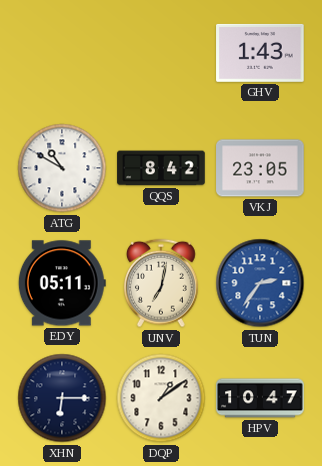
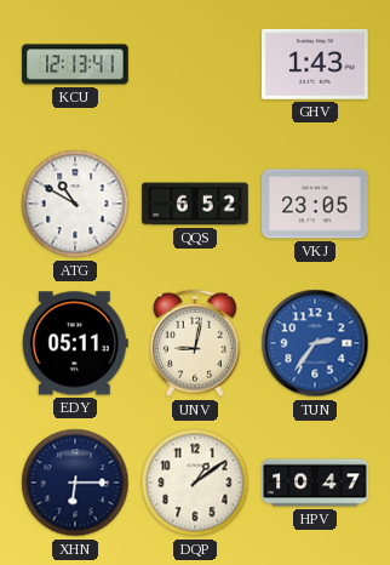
KCU: none -> 12:13
QQS: 8:42 -> 6:52
UNV: 7:02 -> 9:02
